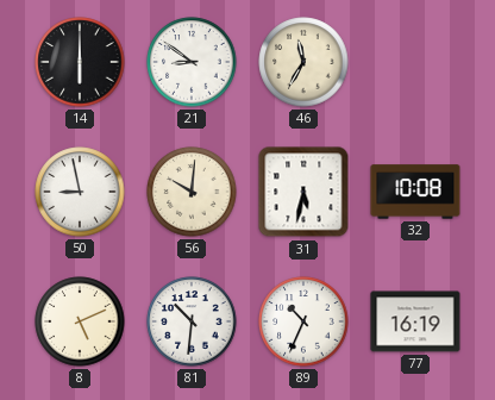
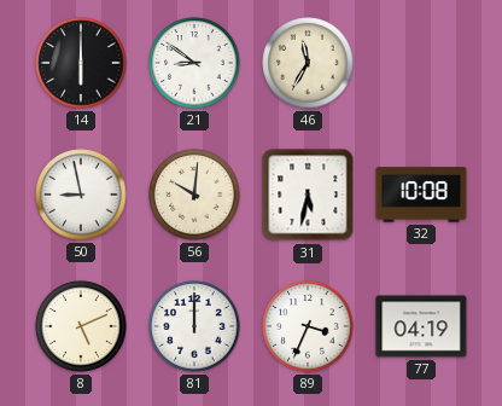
81: 10:31 -> 12:00
89: 10:34 -> 3:34
77: 16:19 -> 04:19
